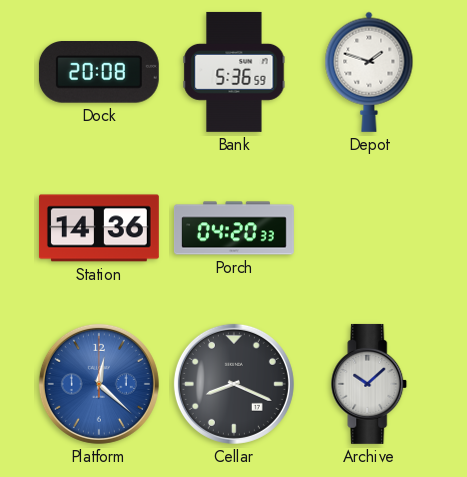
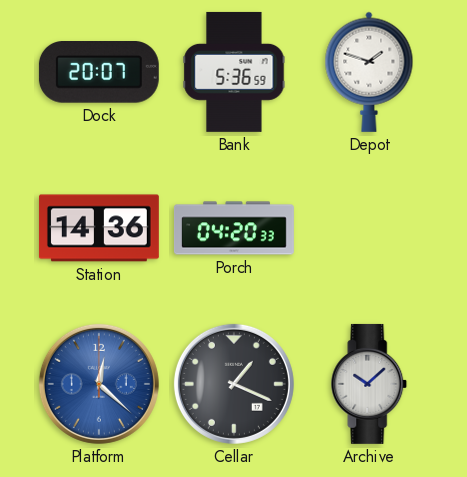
Dock: 20:08 -> 20:07
Cellar: 8:19 -> 1:19
